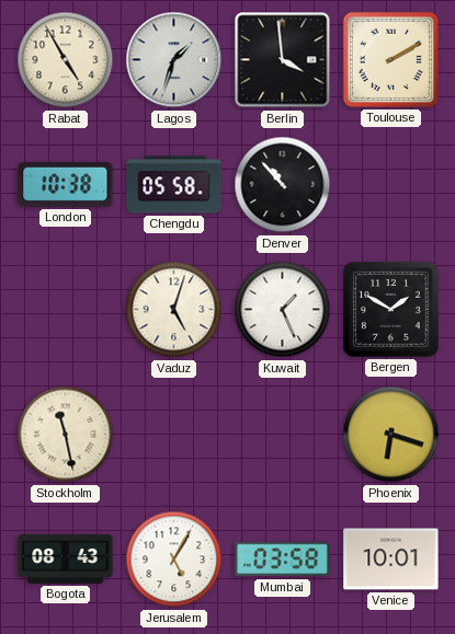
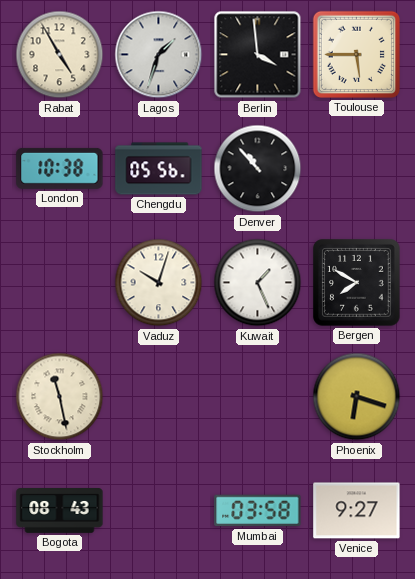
Toulouse: 2:10 -> 5:45
Chengdu: 05:58 -> 05:56
Vaduz: 5:03 -> 10:03
Bergen: 1:50 -> 7:50
Jerusalem: 5:05 -> none
Venice: 10:01 -> 9:27
